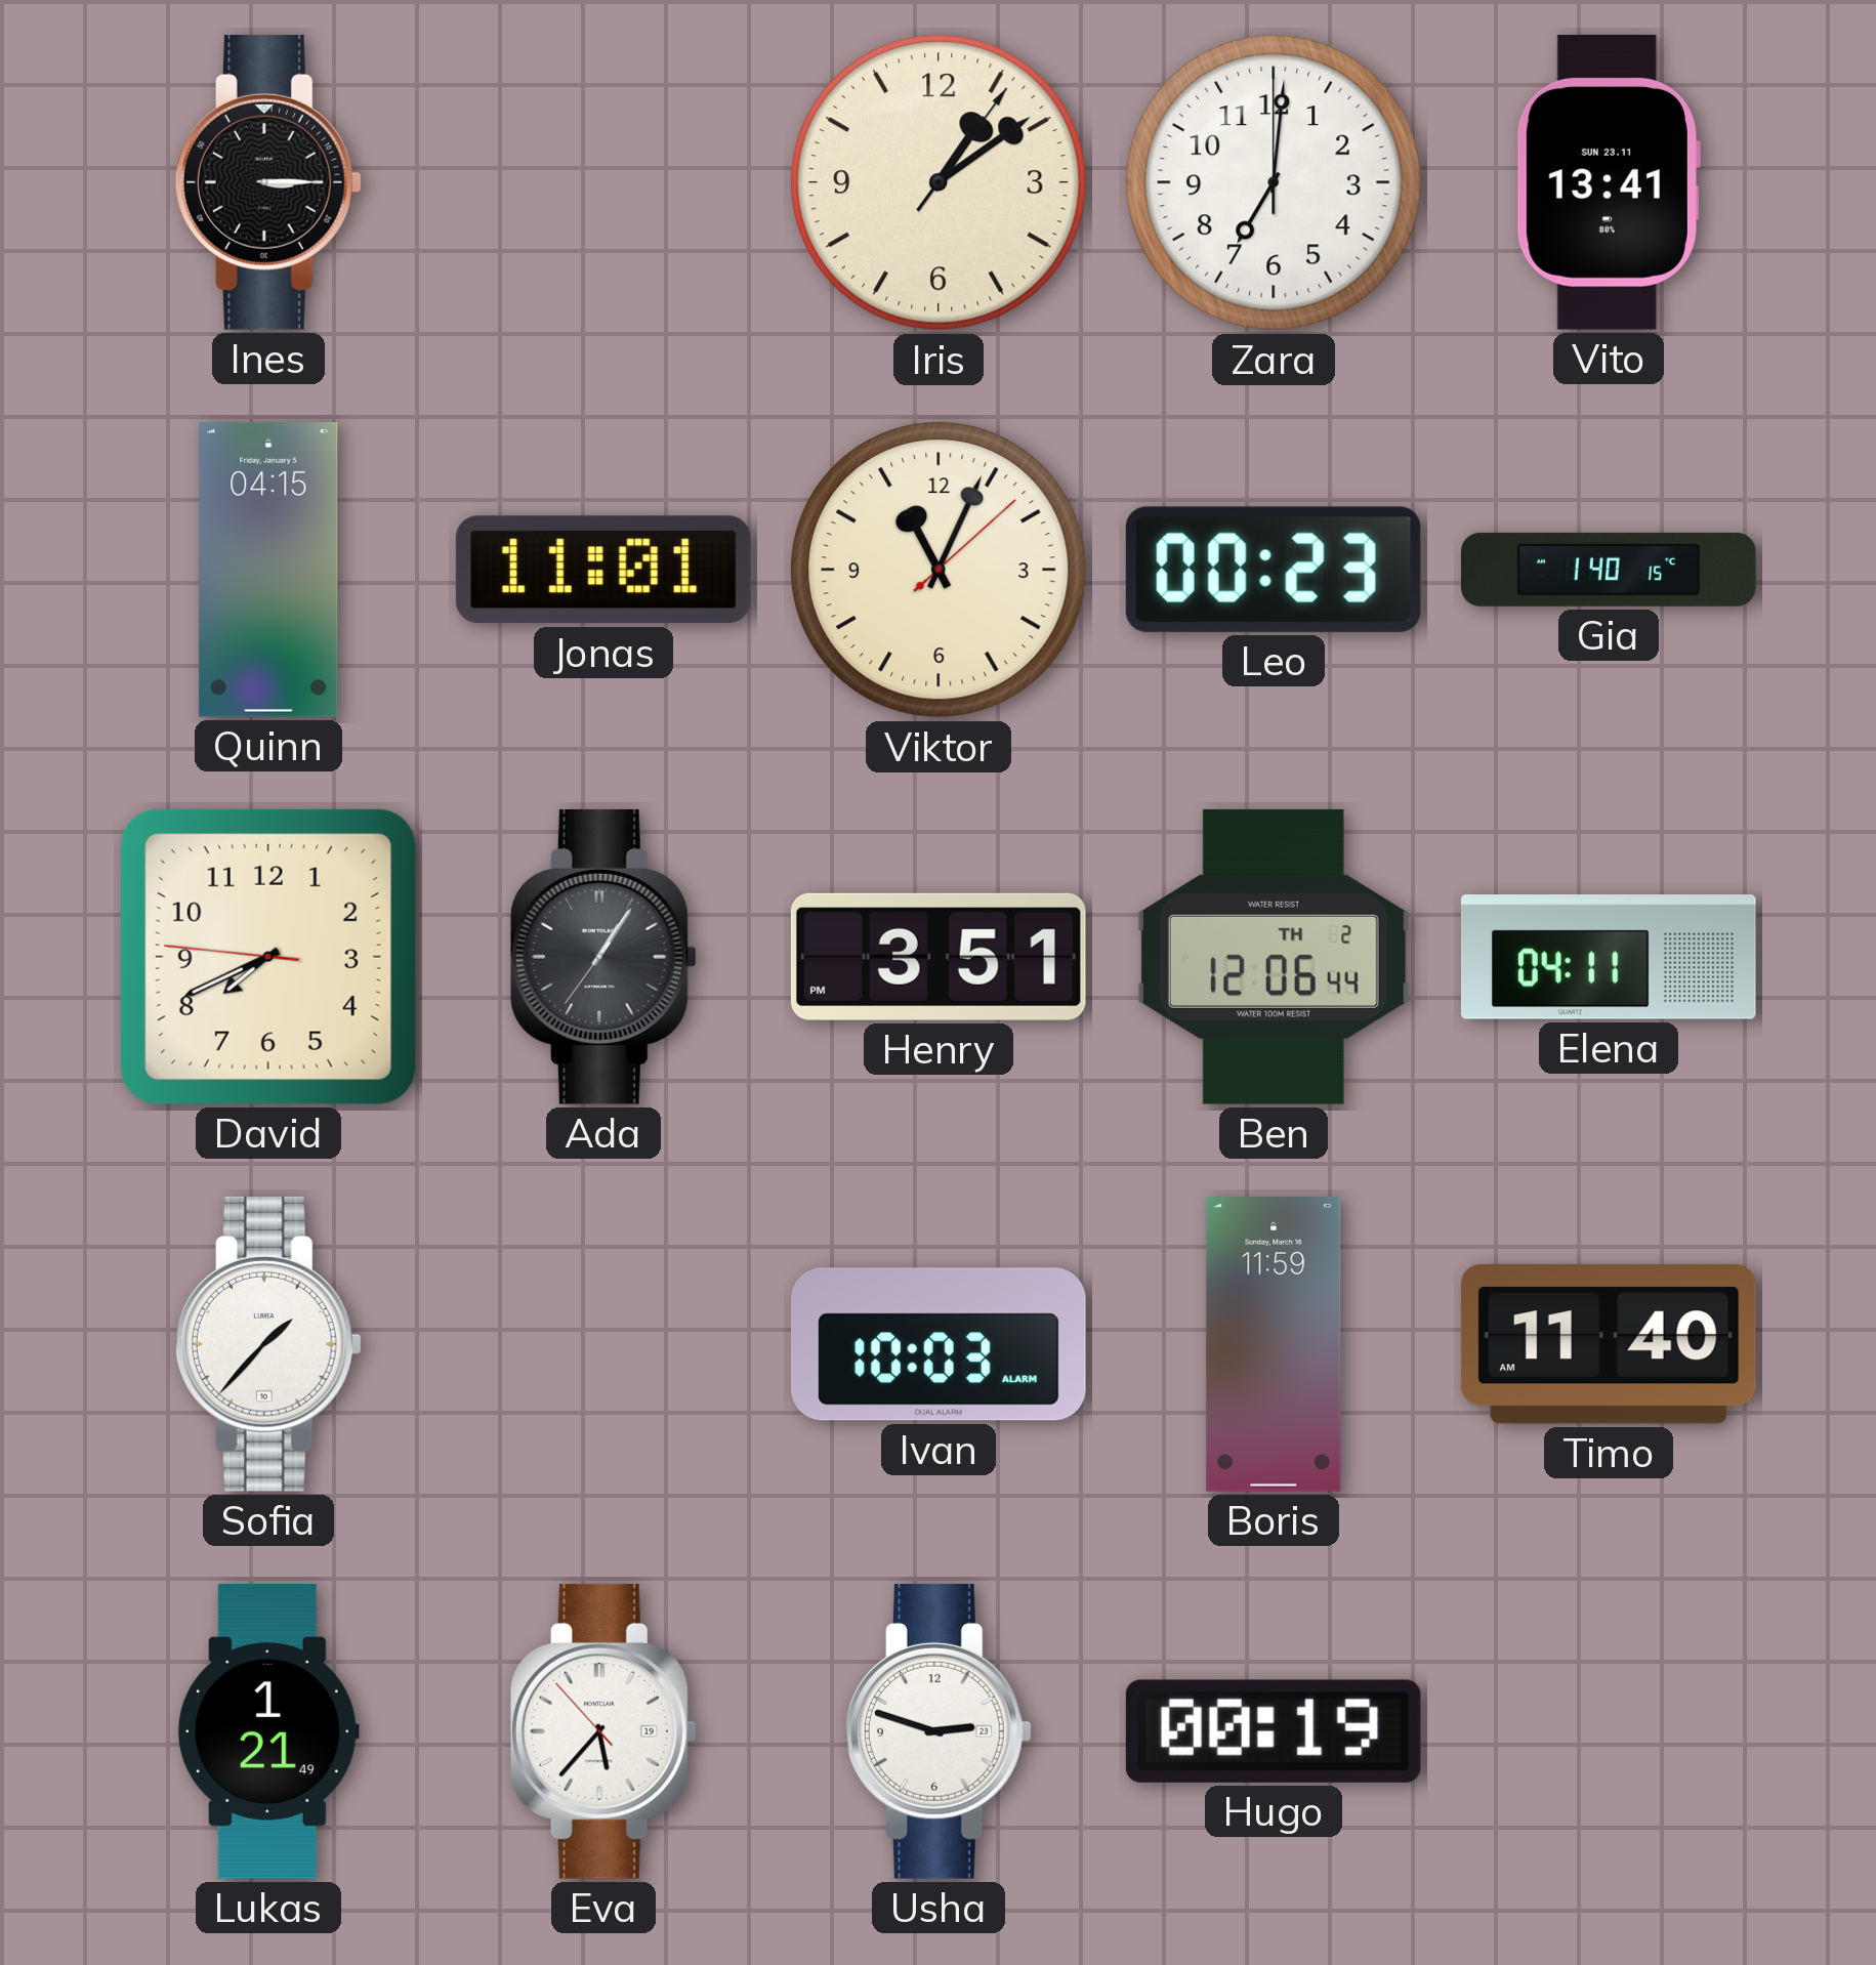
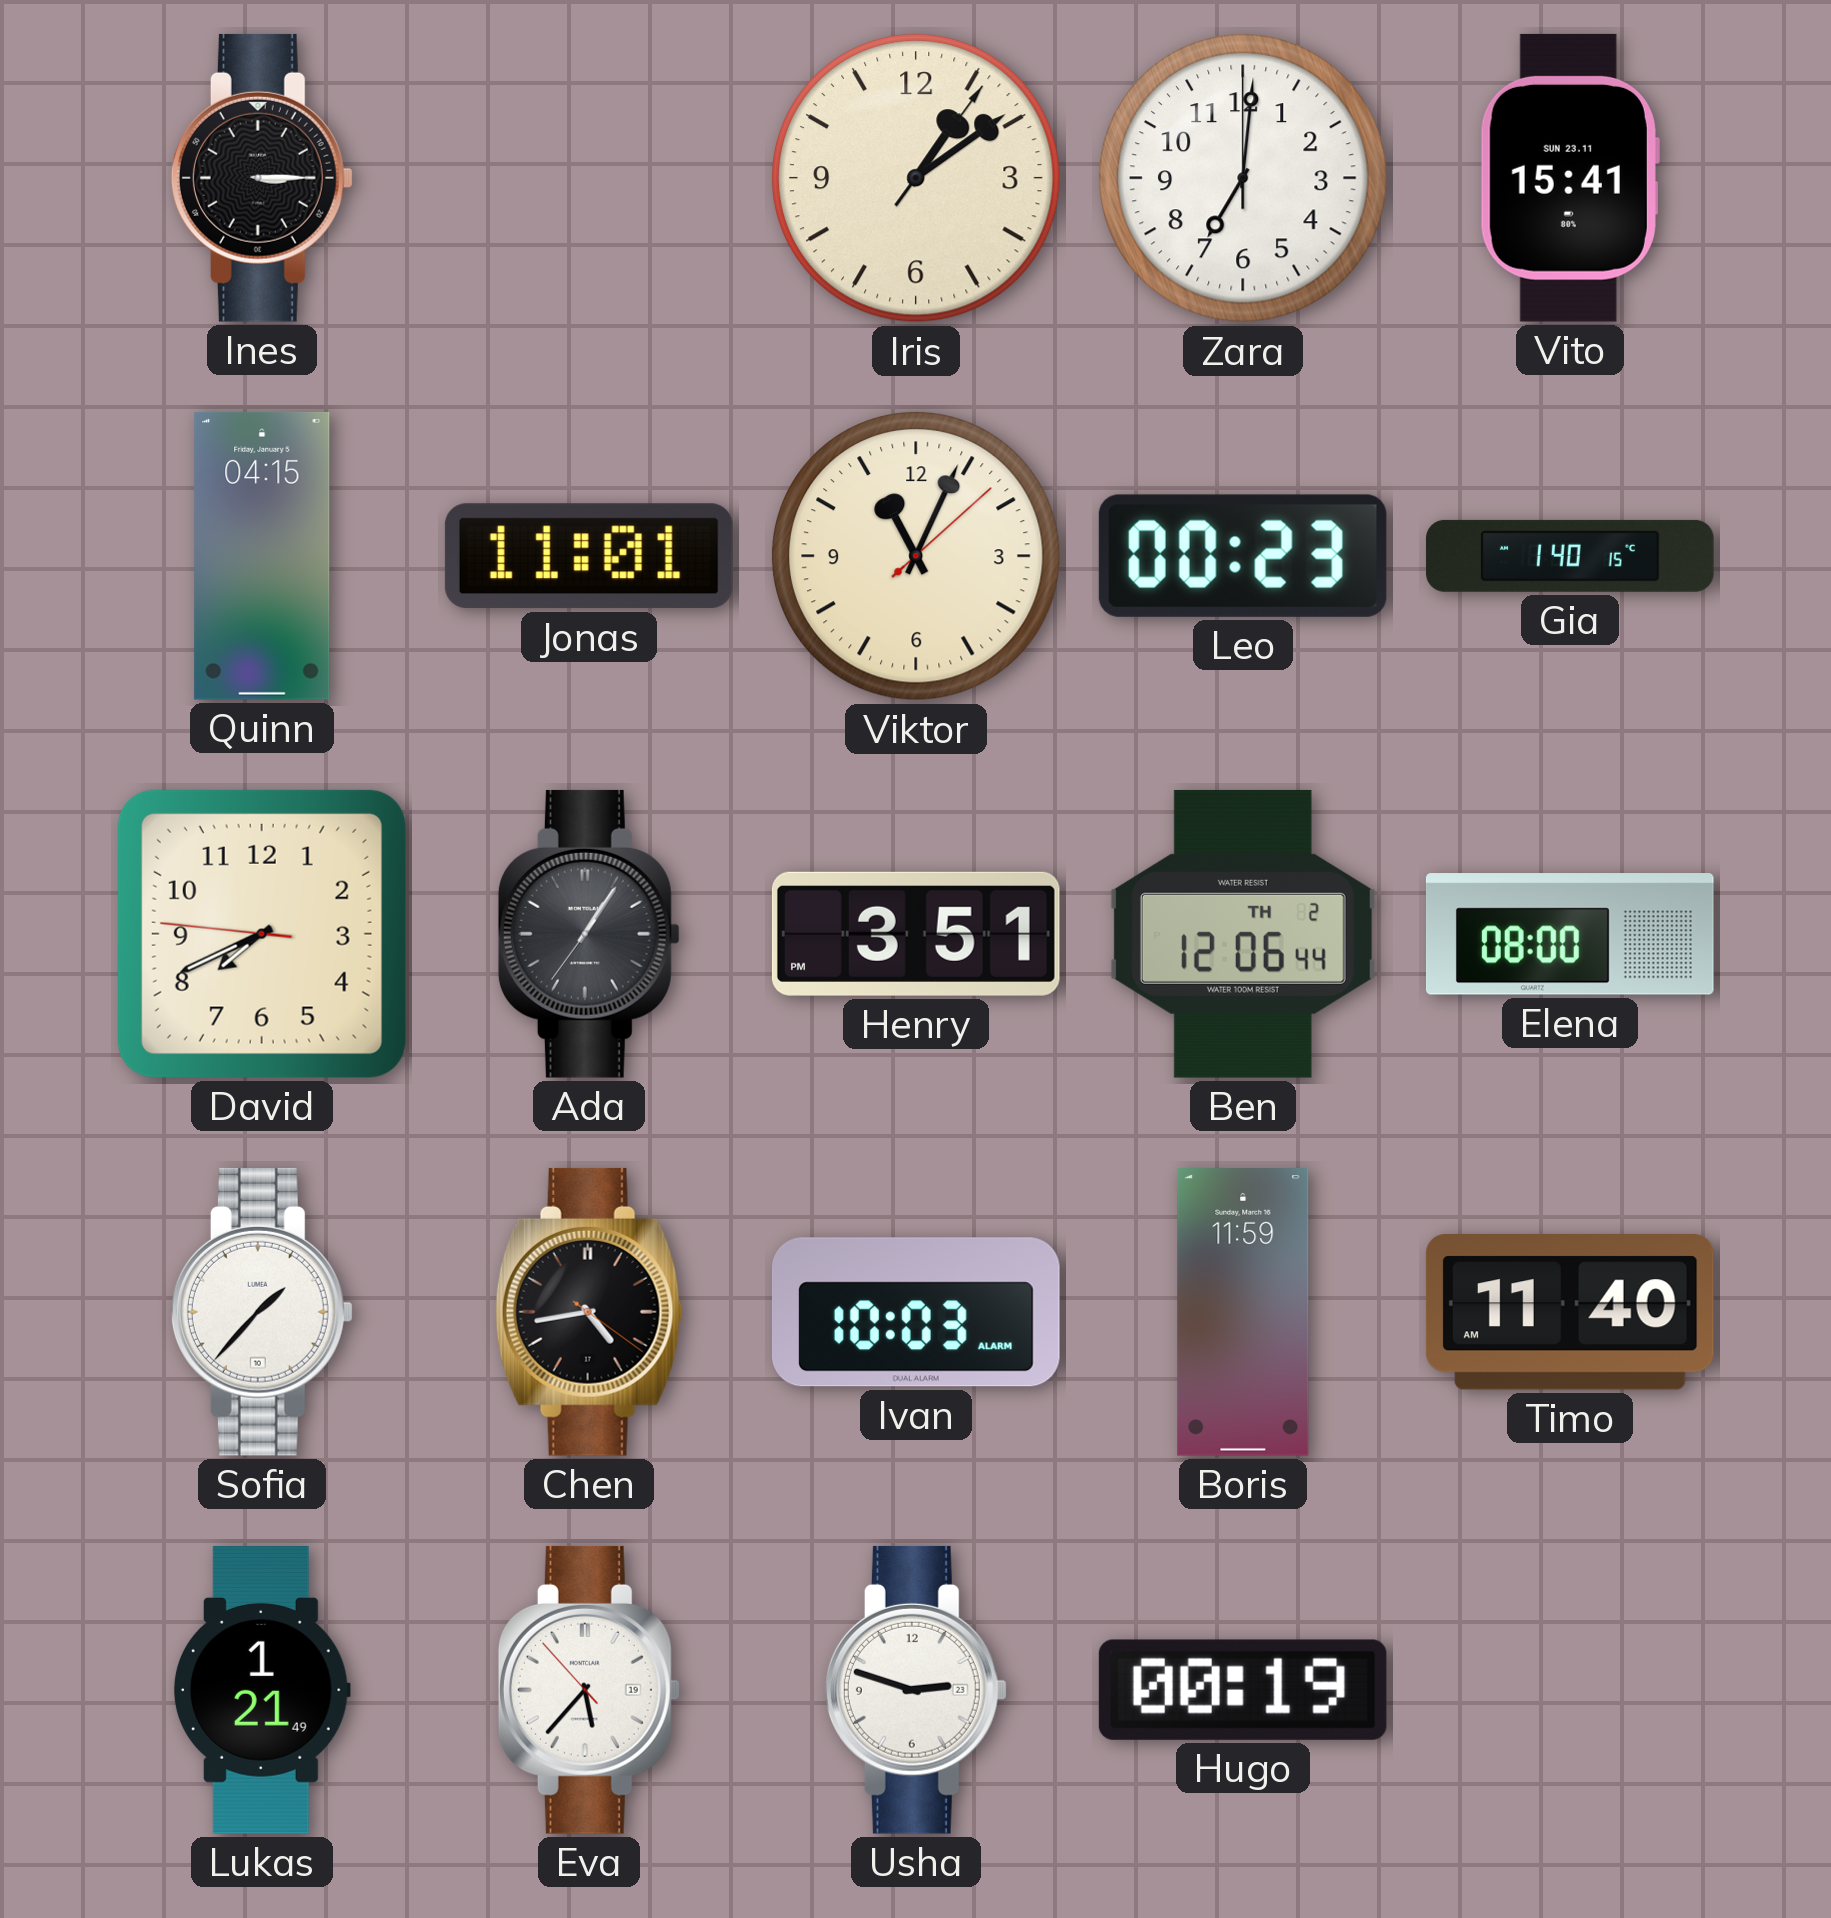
Vito: 13:41 -> 15:41
Elena: 04:11 -> 08:00
Chen: none -> 4:43
